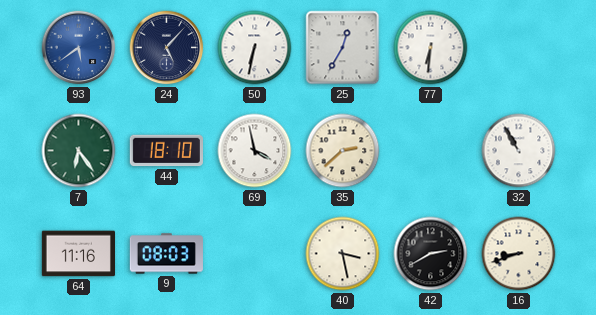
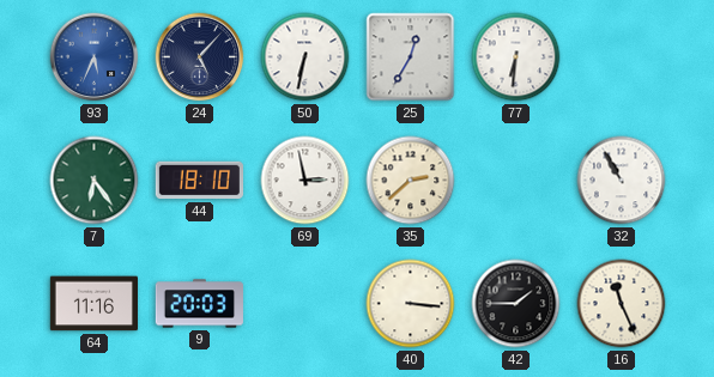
93: 5:39 -> 5:34
69: 3:58 -> 2:58
9: 08:03 -> 20:03
40: 3:28 -> 3:16
42: 2:40 -> 1:45
16: 8:42 -> 11:26
